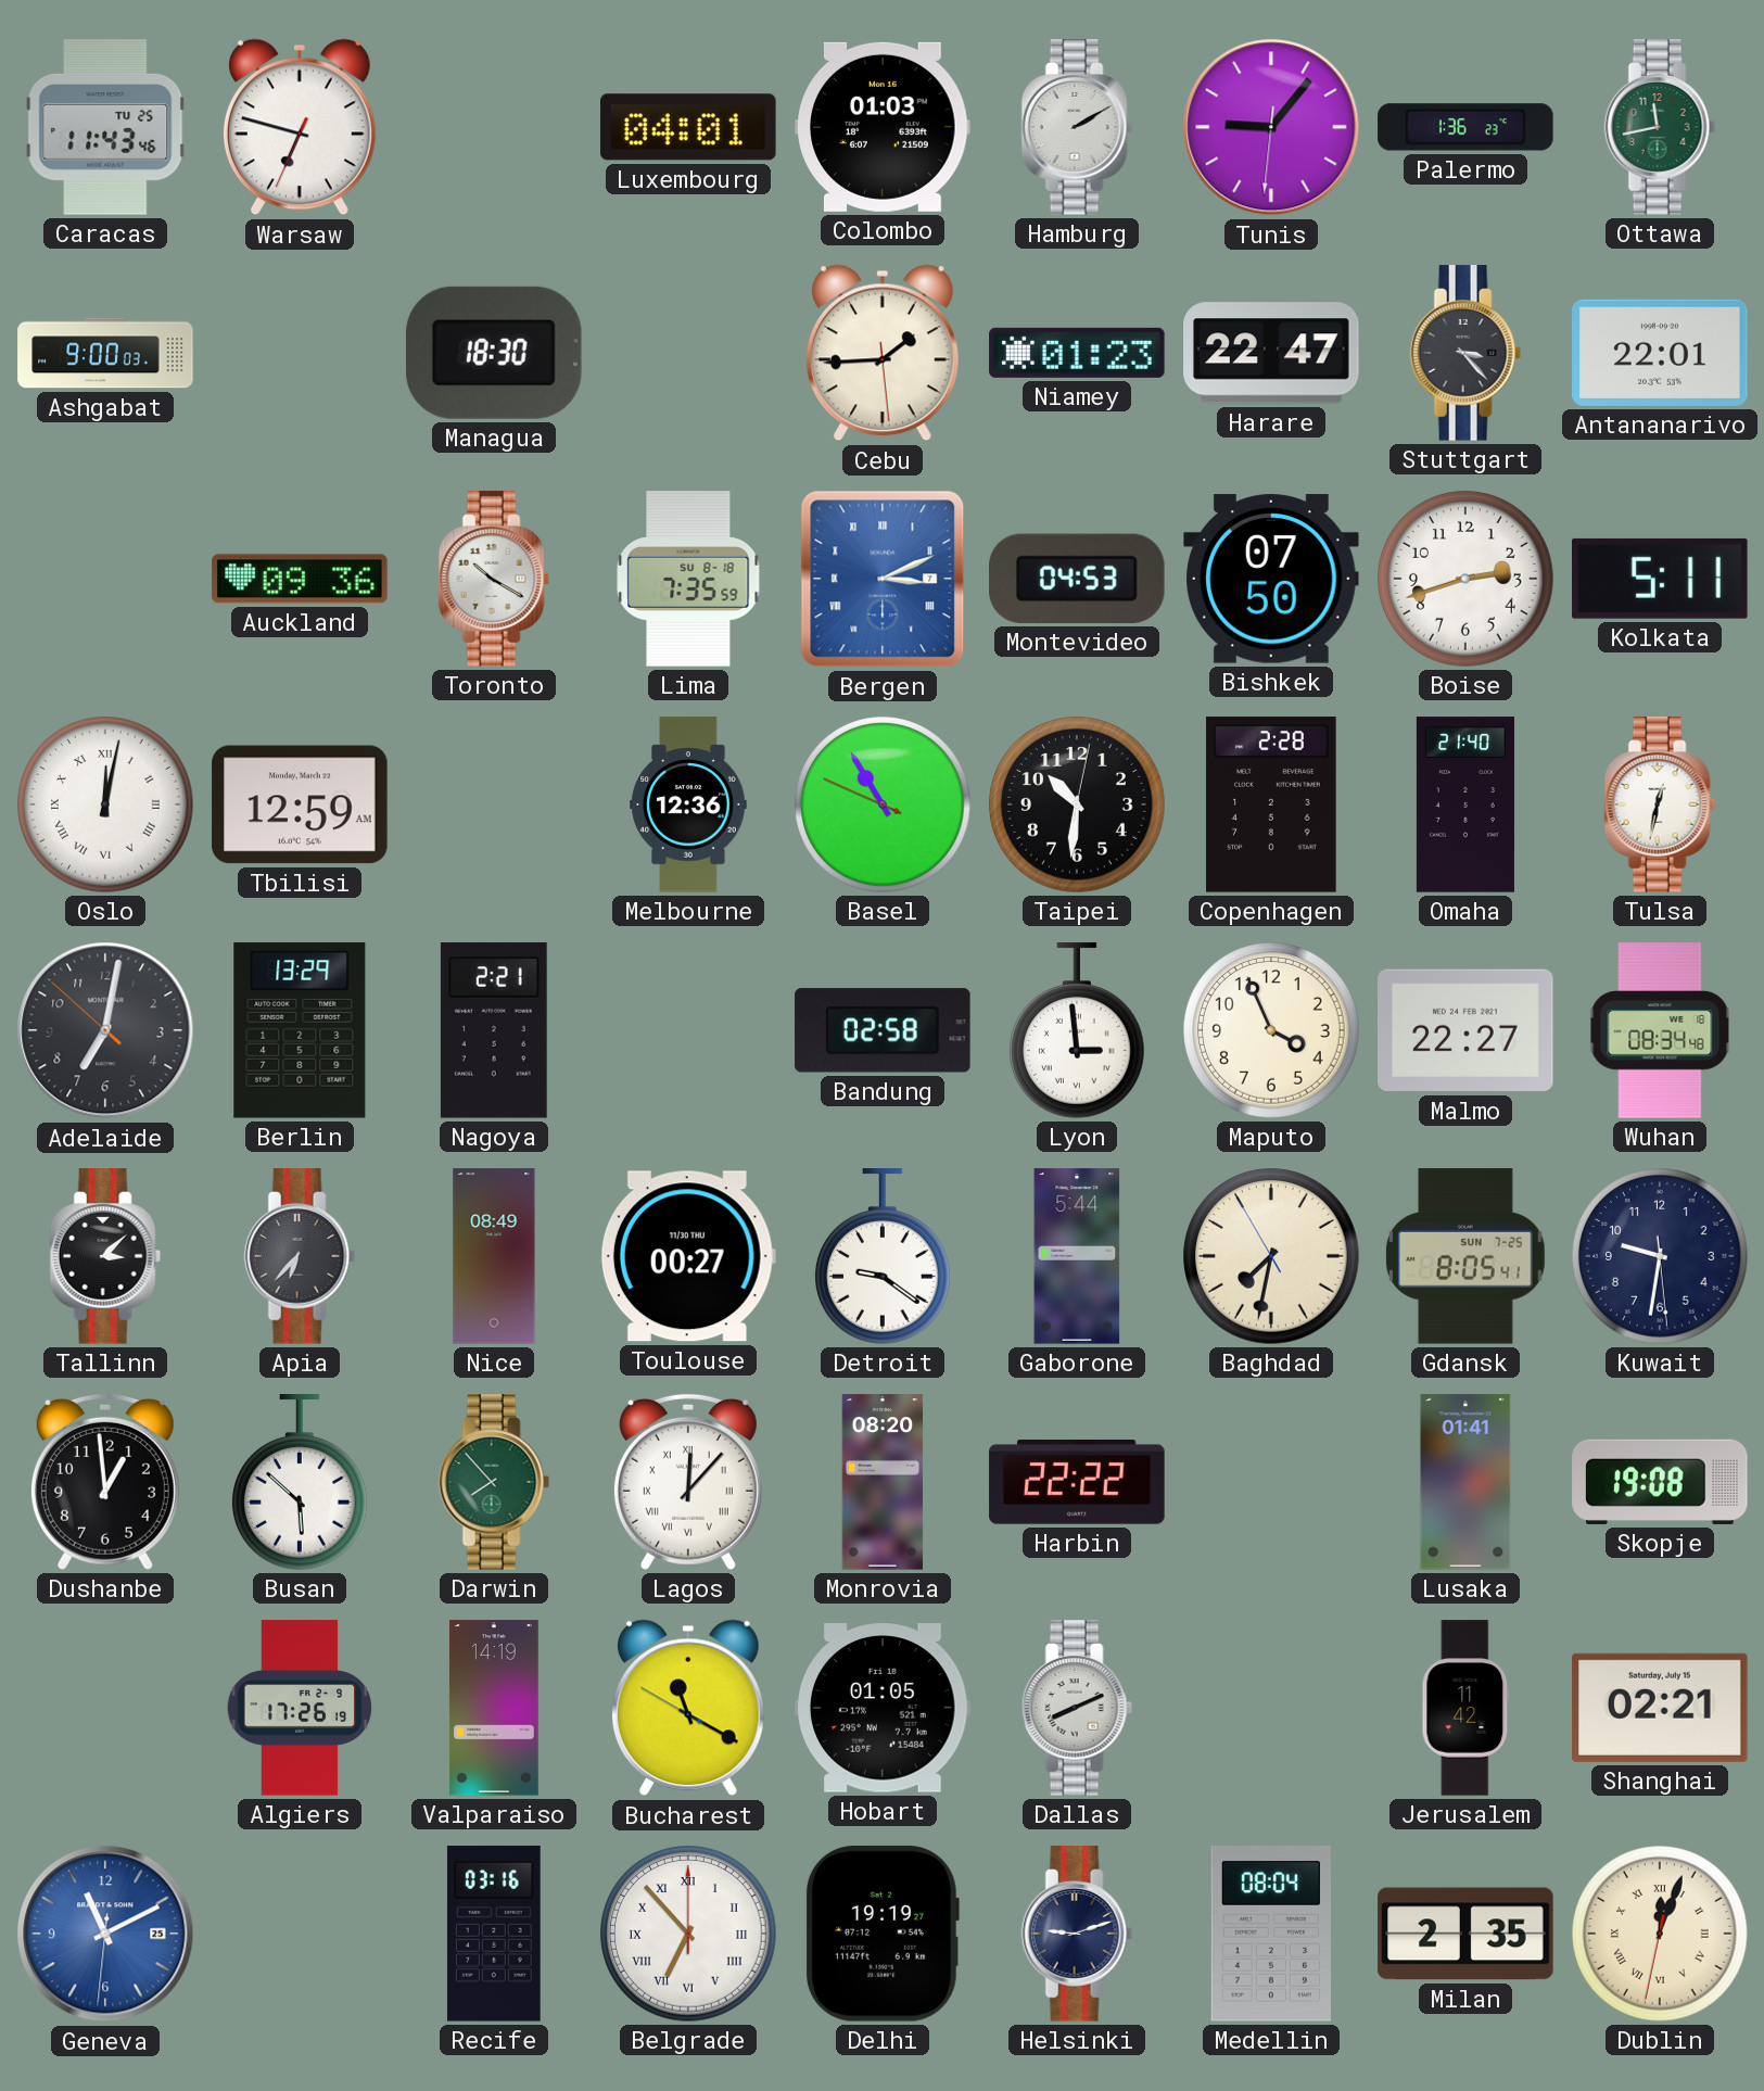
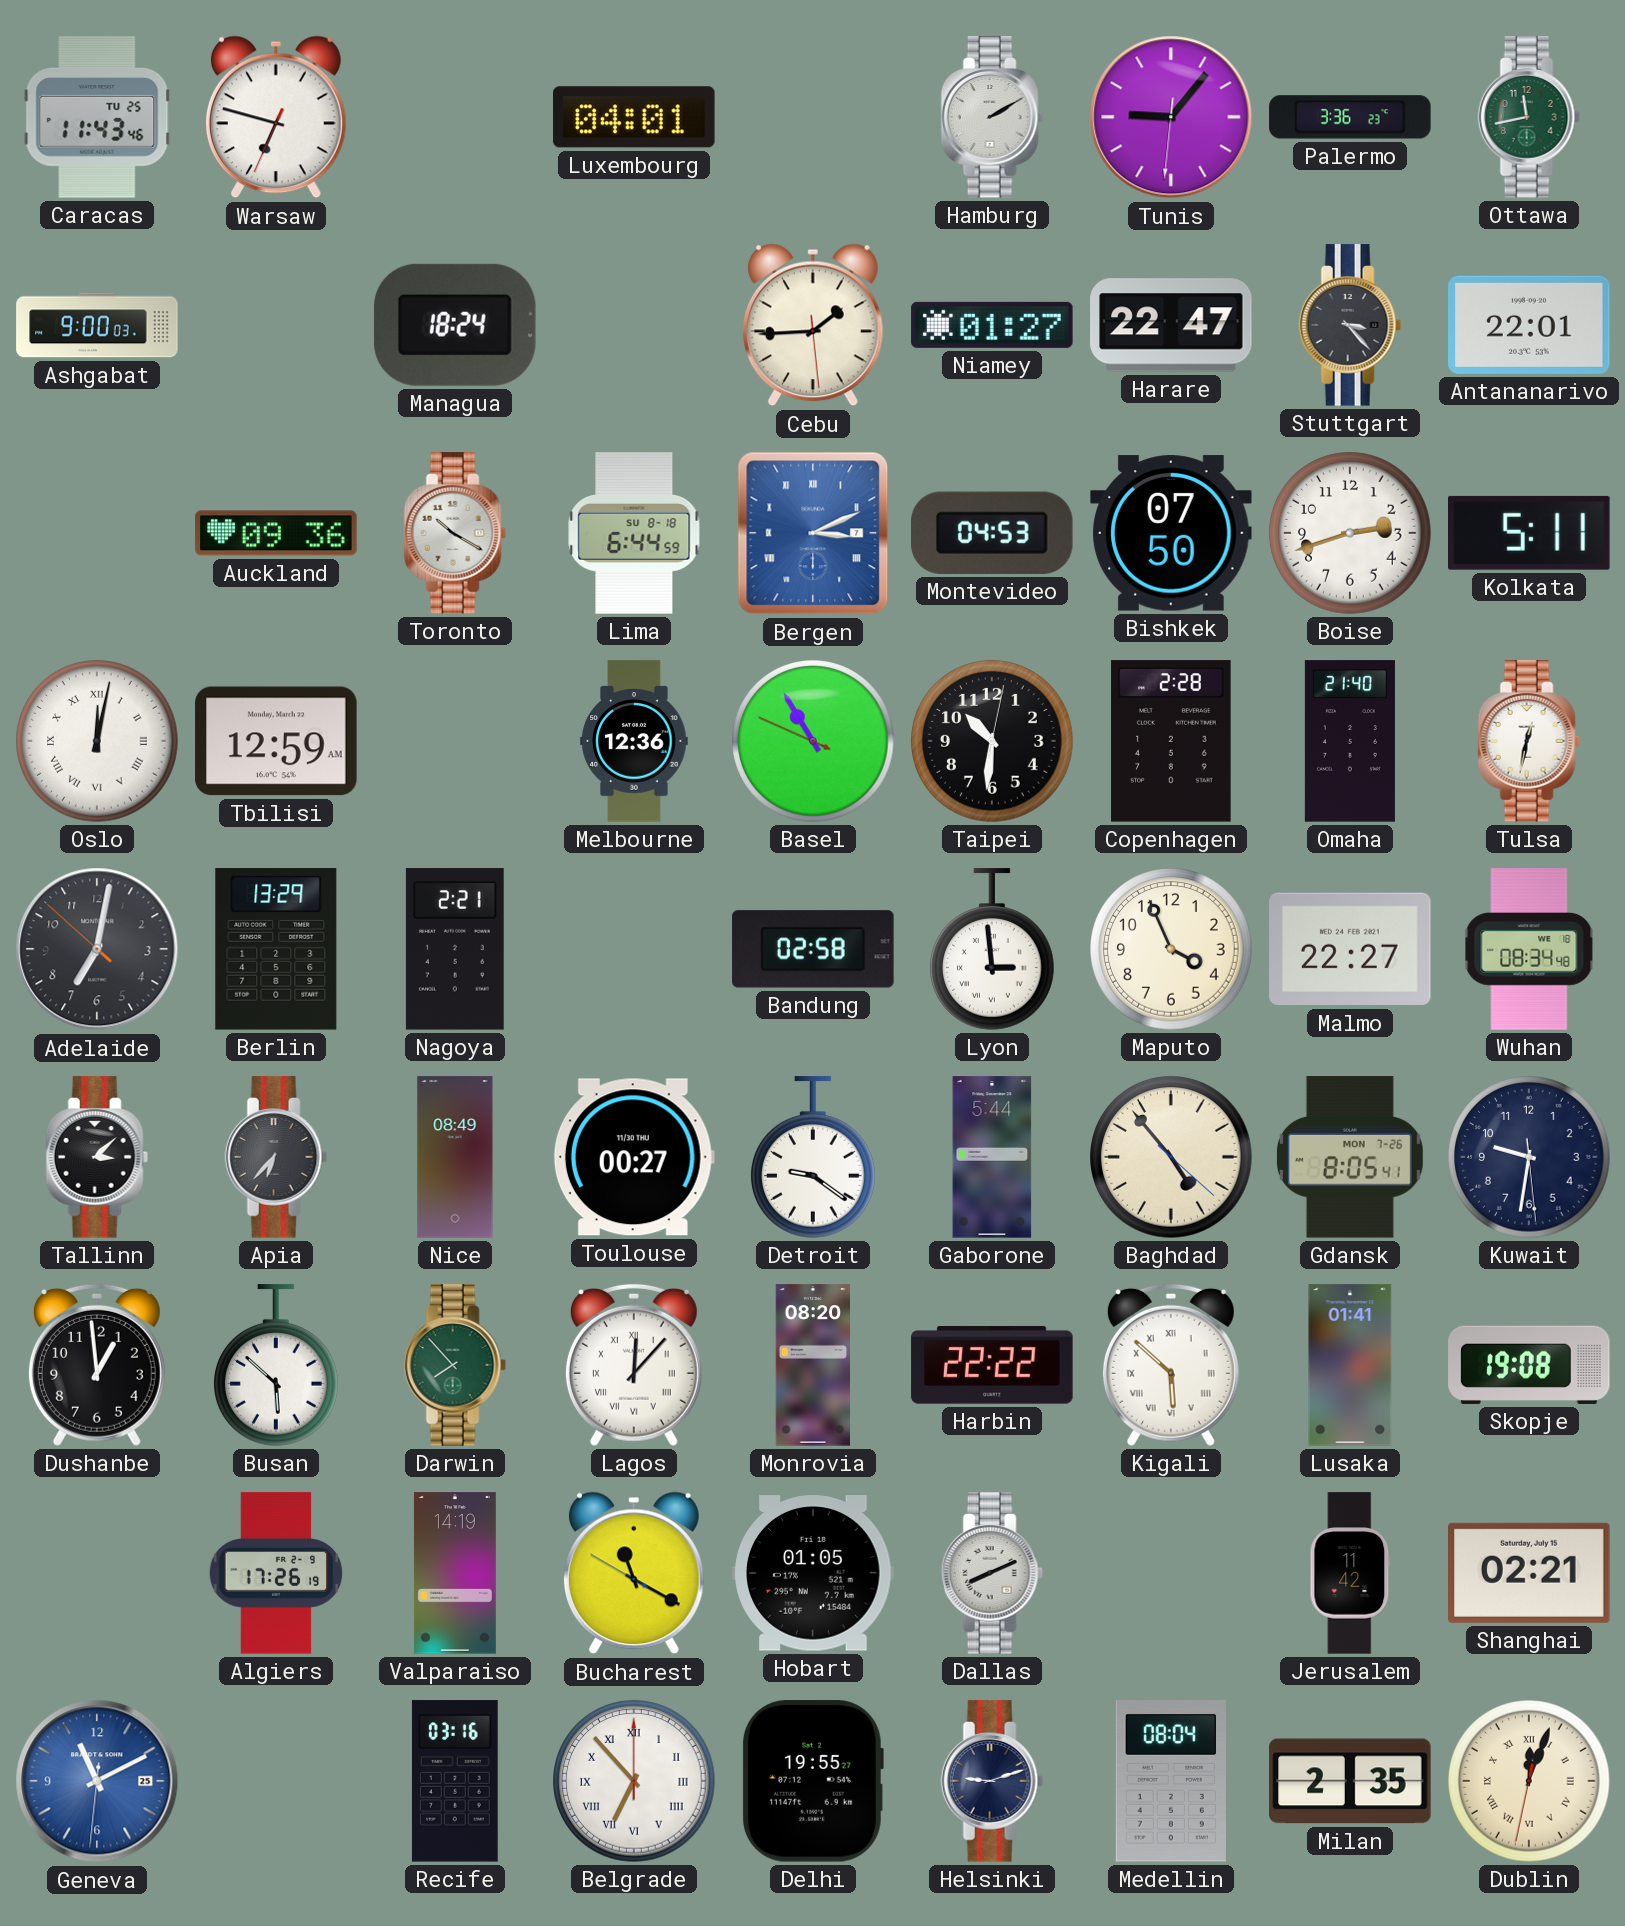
Colombo: 01:03 -> none
Palermo: 1:36 -> 3:36
Managua: 18:30 -> 18:24
Niamey: 01:23 -> 01:27
Lima: 7:35 -> 6:44
Baghdad: 7:31 -> 4:53
Gdansk date: SUN 7-25 -> MON 7-26
Kigali: none -> 5:52
Delhi: 19:19 -> 19:55
